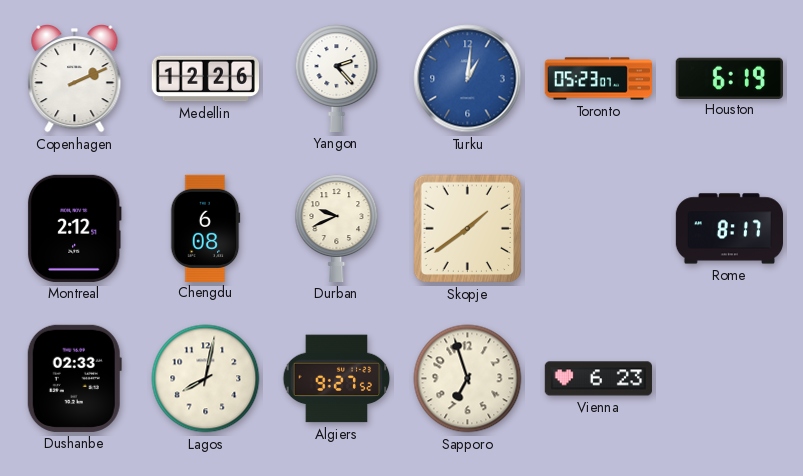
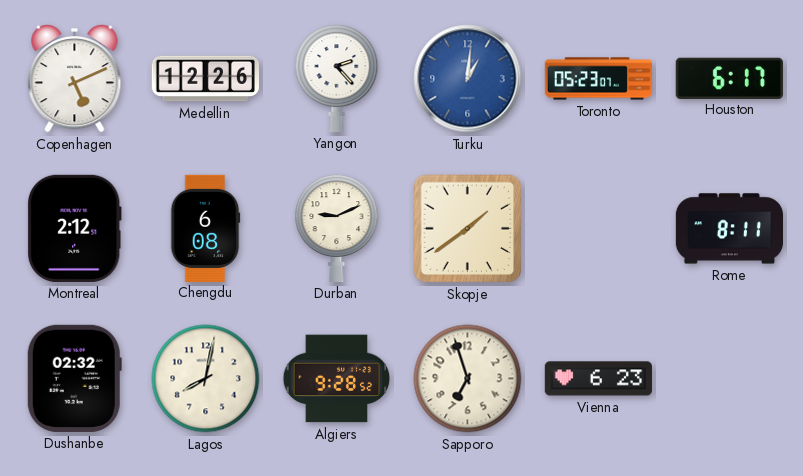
Copenhagen: 2:11 -> 5:11
Houston: 6:19 -> 6:17
Durban: 9:41 -> 9:11
Rome: 8:17 -> 8:11
Dushanbe: 02:33 -> 02:32
Algiers: 9:27 -> 9:28
